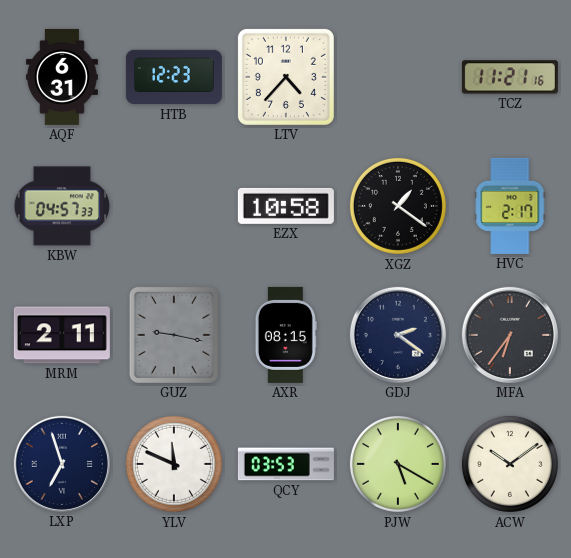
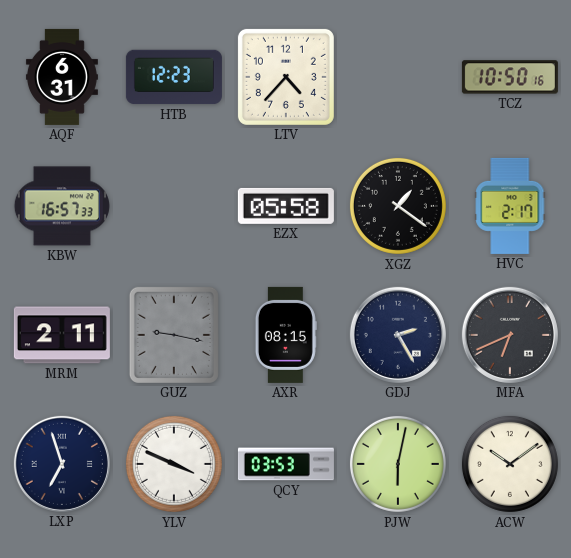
TCZ: 11:21 -> 10:50
KBW: 04:57 -> 16:57
EZX: 10:58 -> 05:58
GDJ: 2:21 -> 2:25
MFA: 6:36 -> 6:41
YLV: 11:49 -> 3:49
PJW: 5:20 -> 6:02
